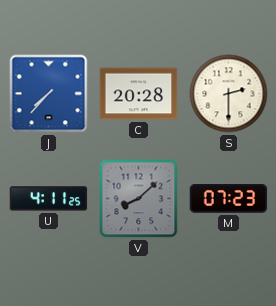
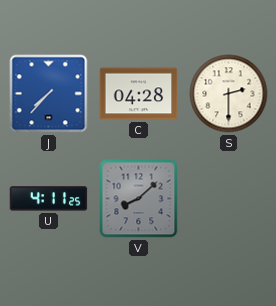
C: 20:28 -> 04:28
M: 07:23 -> none
